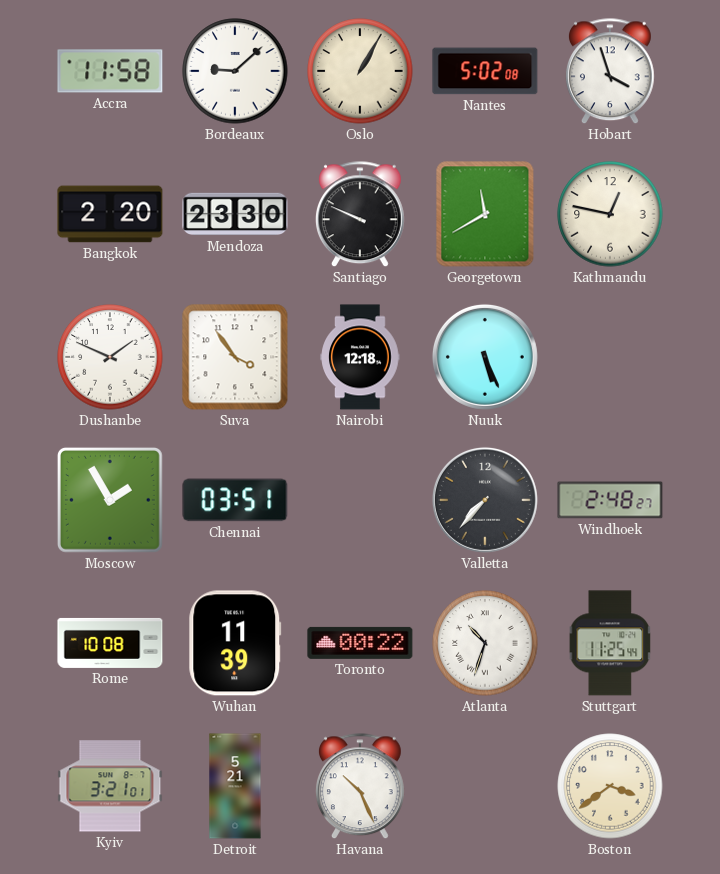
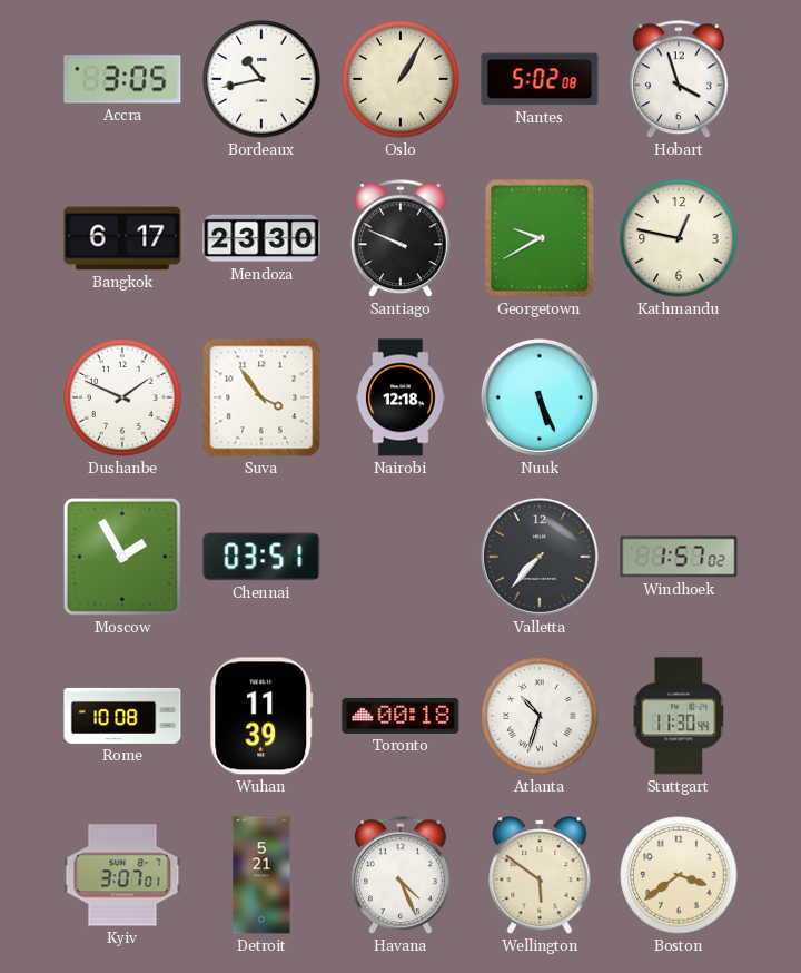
Accra: 11:58 -> 3:05
Bordeaux: 9:08 -> 10:43
Bangkok: 2:20 -> 6:17
Georgetown: 11:40 -> 9:40
Windhoek: 2:48 -> 1:57
Toronto: 00:22 -> 00:18
Stuttgart: 11:25 -> 11:30
Kyiv: 3:21 -> 3:07
Havana: 10:26 -> 4:26
Wellington: none -> 5:51
